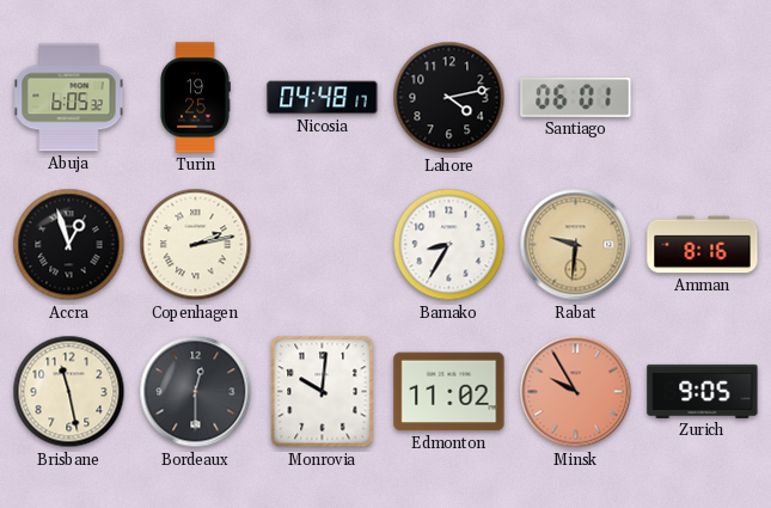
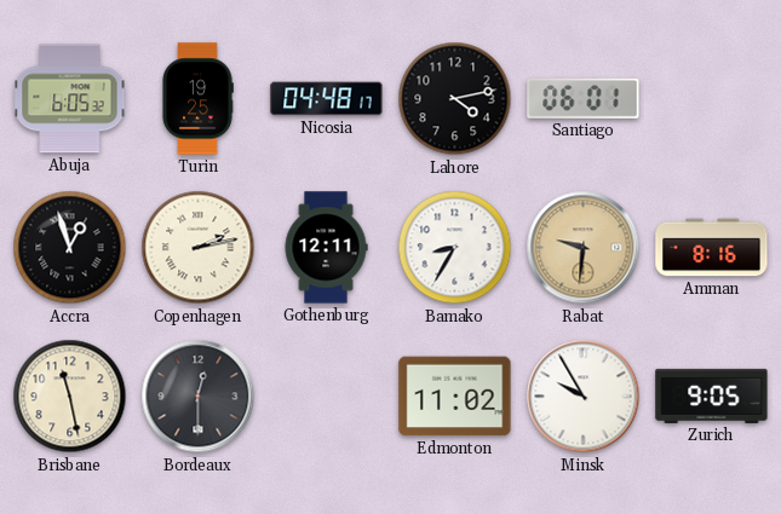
Gothenburg: none -> 12:11
Monrovia: 10:01 -> none
Minsk dial: salmon -> white
